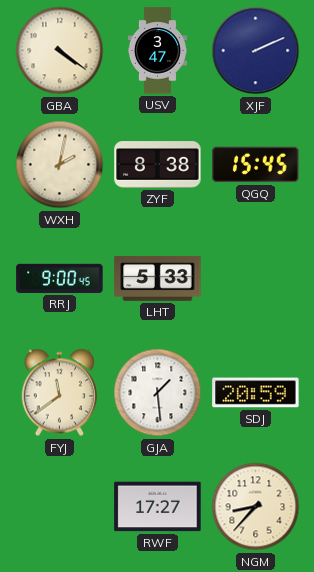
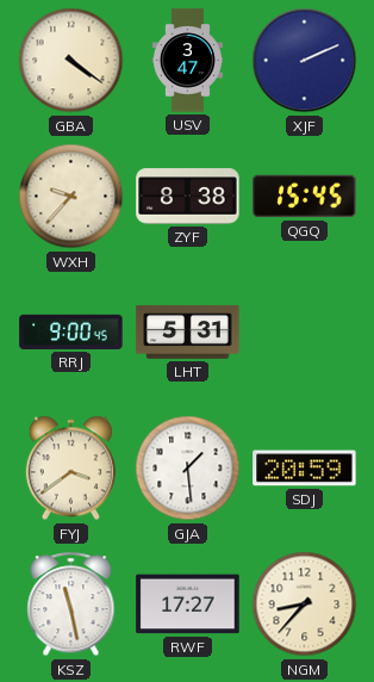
WXH: 2:02 -> 9:37
LHT: 5:33 -> 5:31
FYJ: 11:39 -> 3:39
KSZ: none -> 11:28
